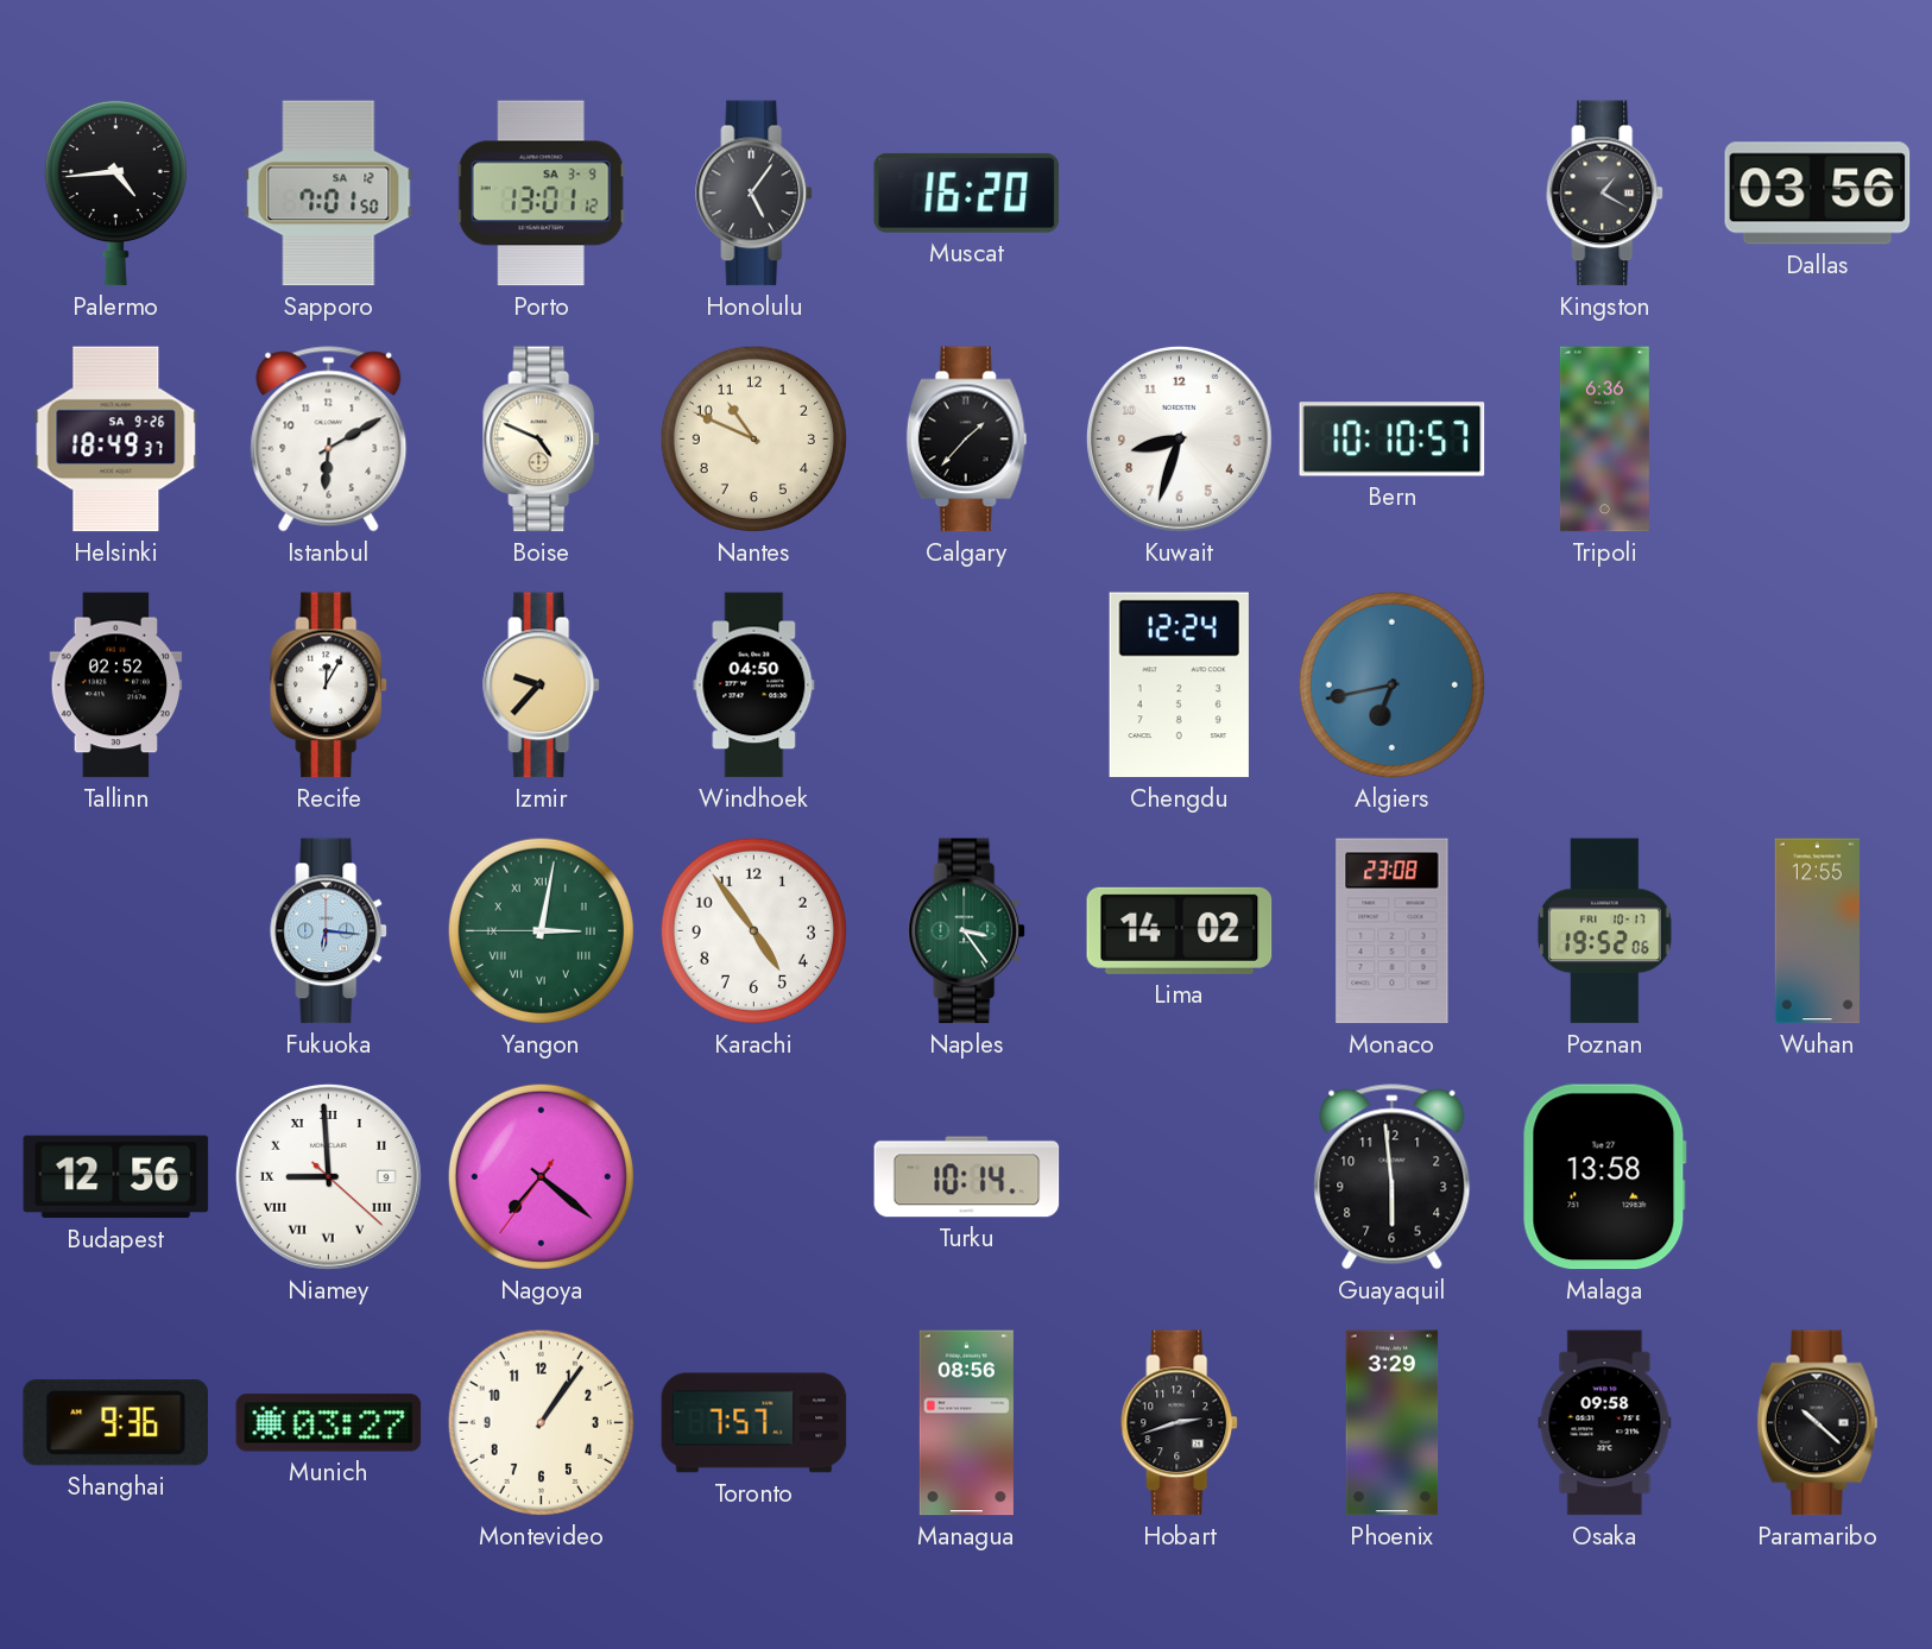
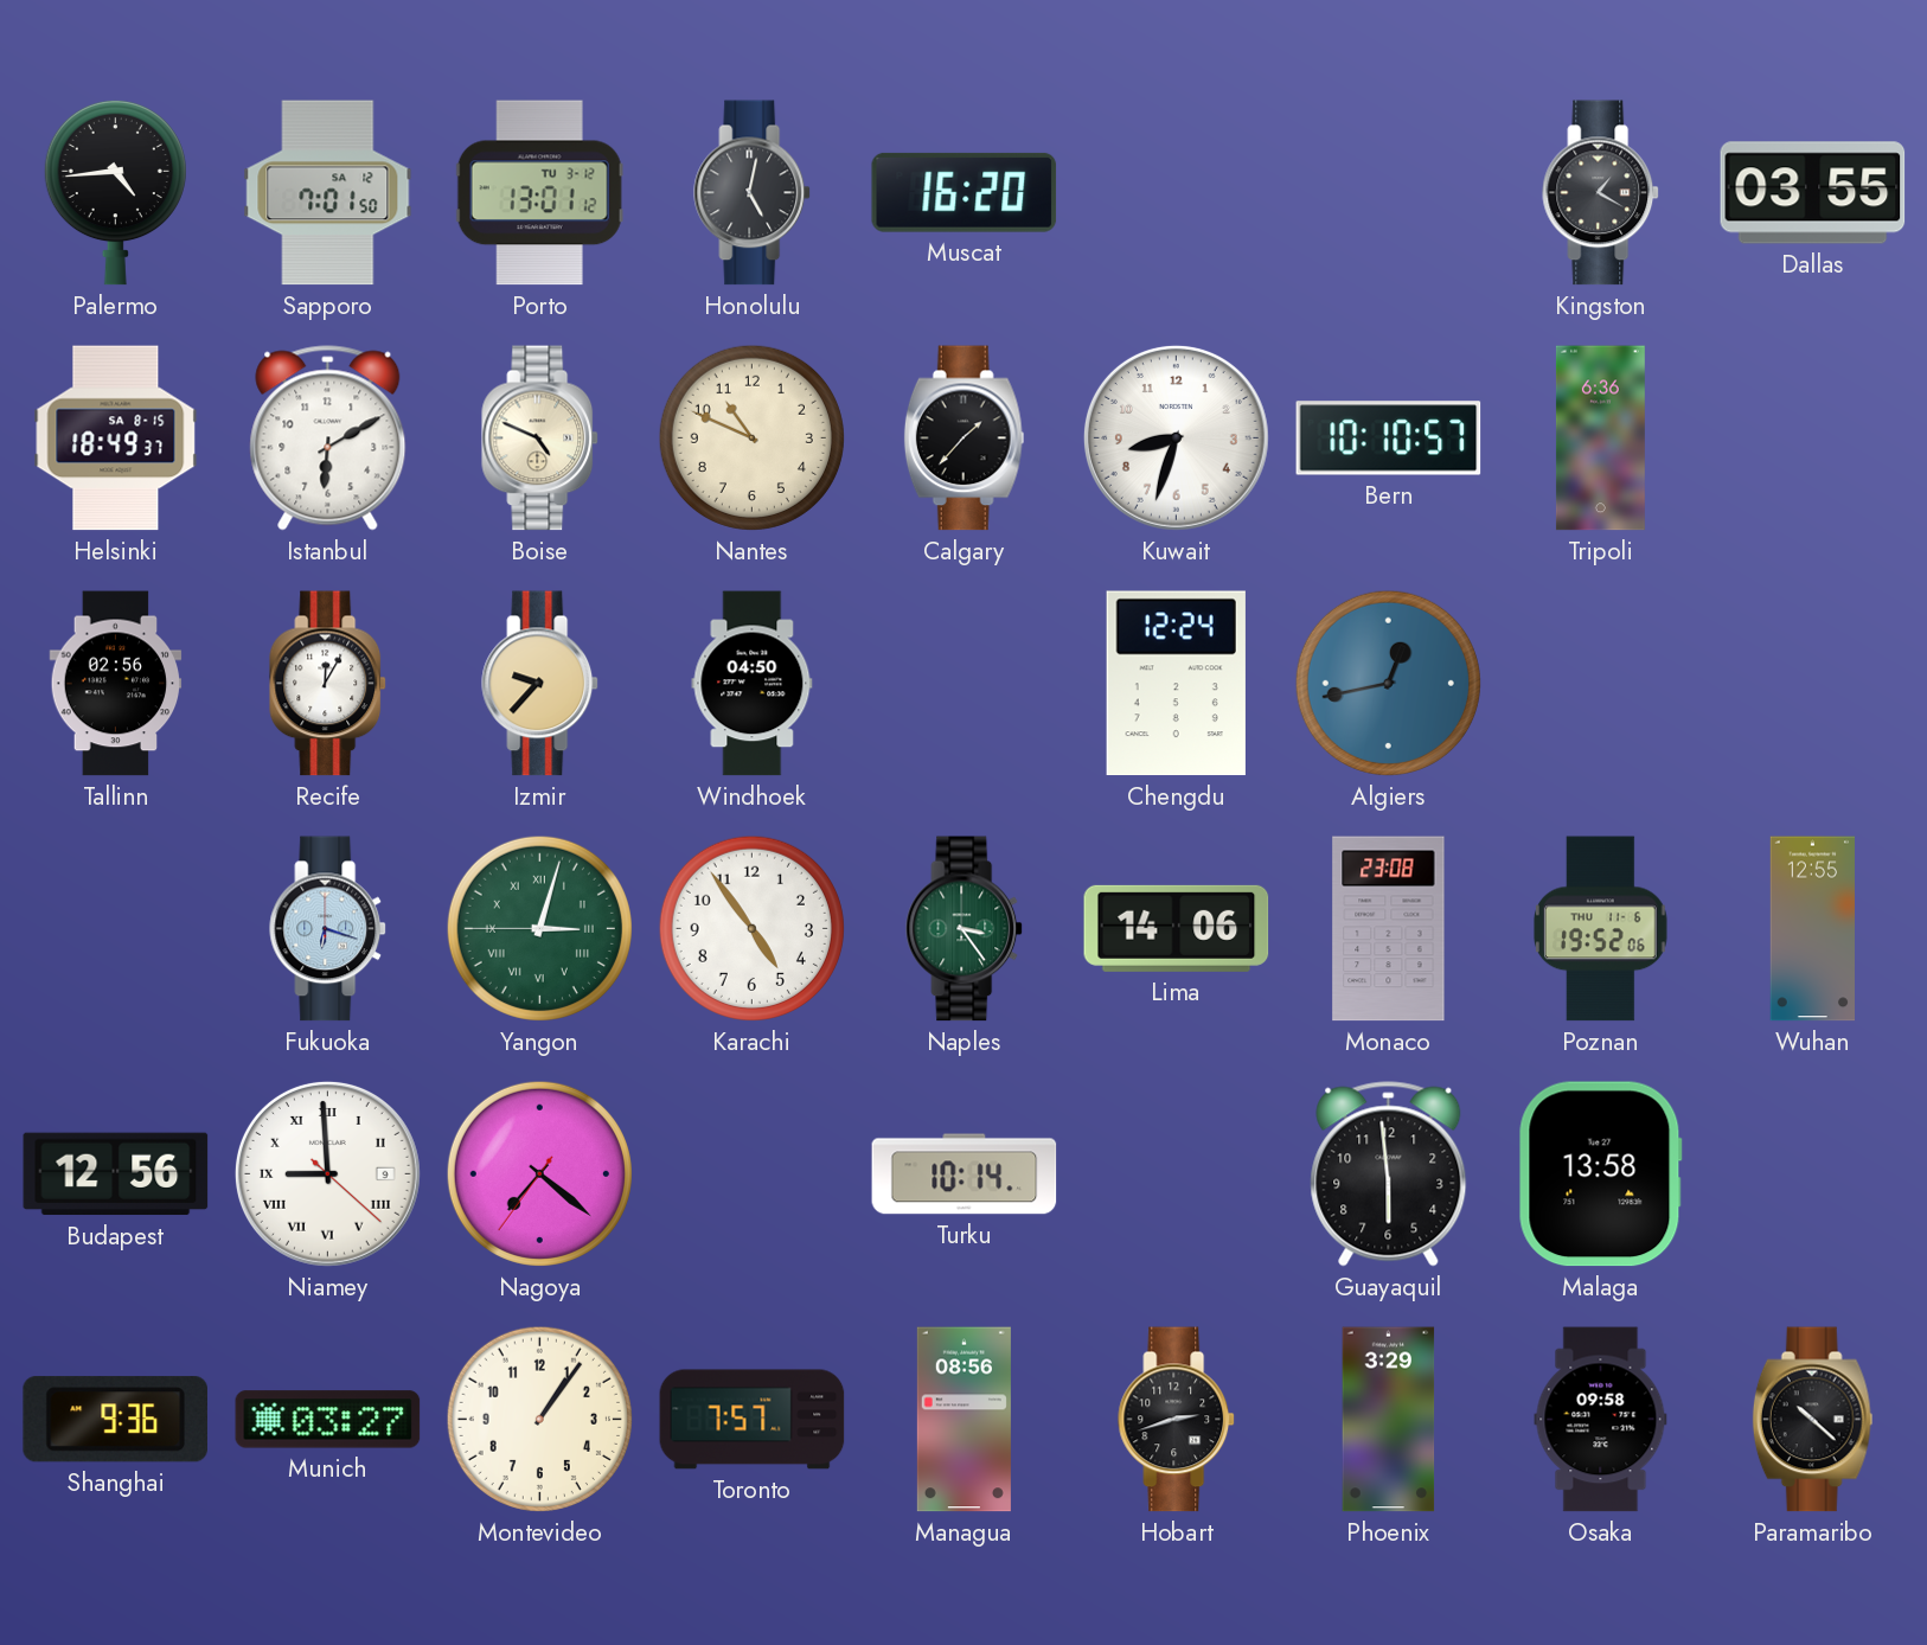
Porto date: SA 3-9 -> TU 3-12
Honolulu: 5:06 -> 5:02
Dallas: 03:56 -> 03:55
Helsinki date: SA 9-26 -> SA 8-15
Tallinn: 02:52 -> 02:56
Algiers: 6:43 -> 12:43
Fukuoka: 6:16 -> 6:18
Yangon: 3:01 -> 3:02
Lima: 14:02 -> 14:06
Poznan date: FRI 10-17 -> THU 11-6
